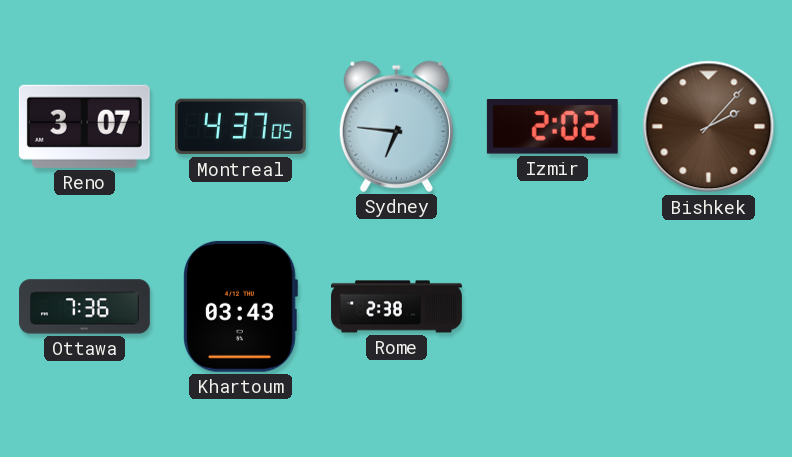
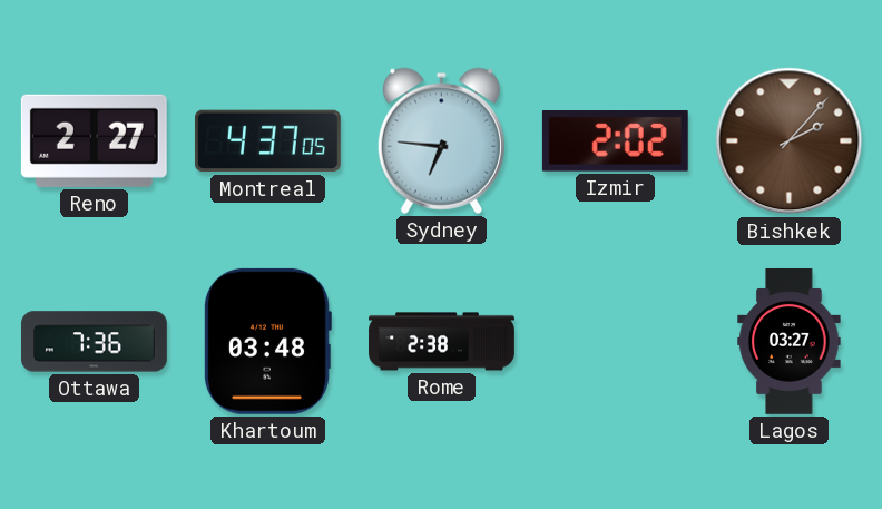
Reno: 3:07 -> 2:27
Khartoum: 03:43 -> 03:48
Lagos: none -> 03:27
